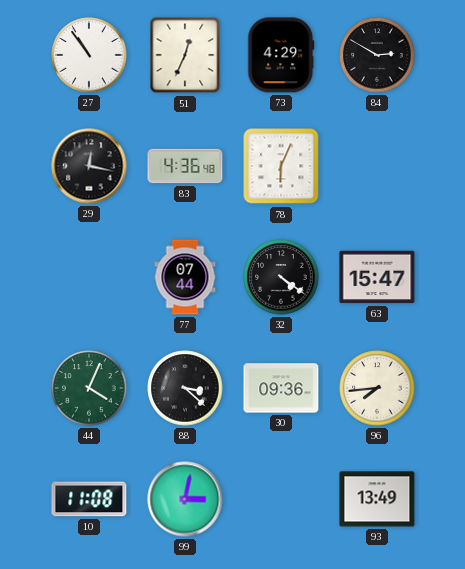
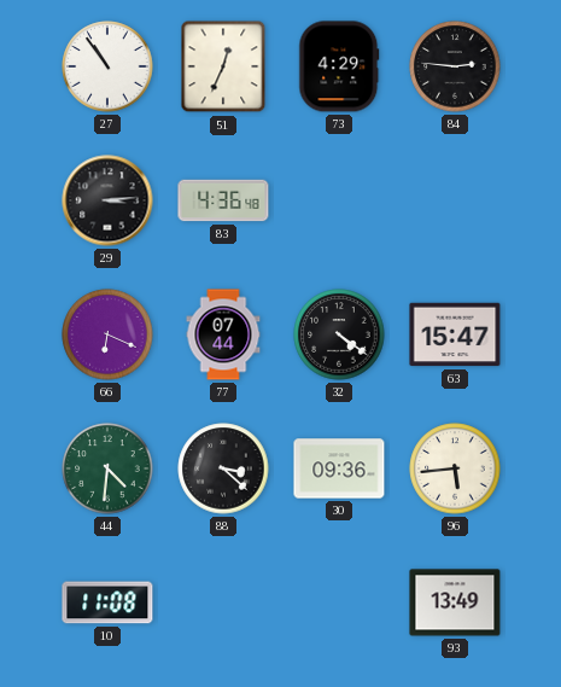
84: 2:50 -> 2:46
29: 12:17 -> 3:14
78: 6:04 -> none
66: none -> 6:19
44: 4:04 -> 4:31
96: 7:44 -> 5:44
99: 3:02 -> none
